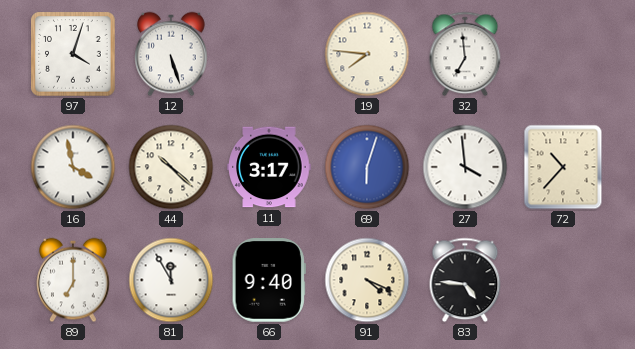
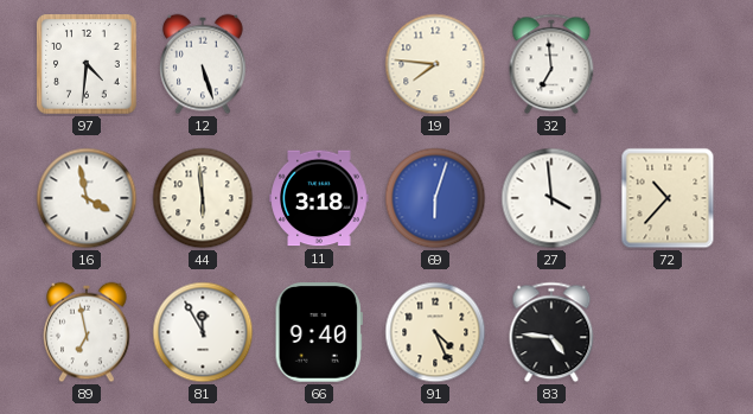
97: 4:03 -> 4:31
44: 10:22 -> 5:59
11: 3:17 -> 3:18
89: 7:00 -> 6:58
91: 4:19 -> 4:26
